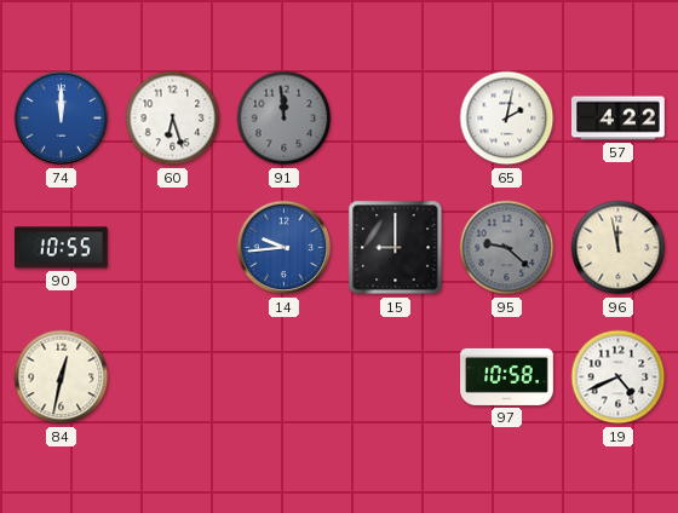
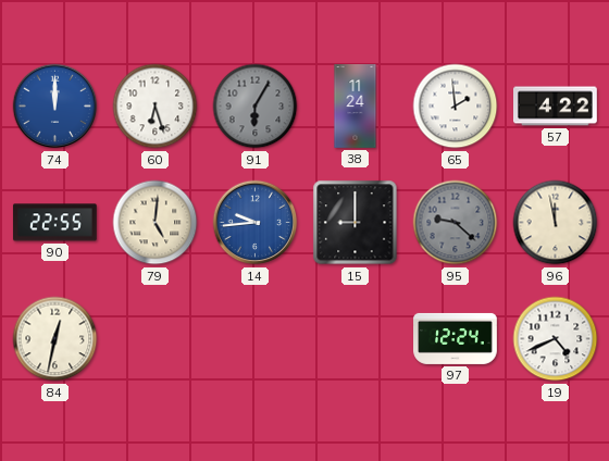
91: 11:59 -> 6:05
38: none -> 11:24
65: 2:02 -> 1:59
90: 10:55 -> 22:55
79: none -> 5:01
97: 10:58 -> 12:24
